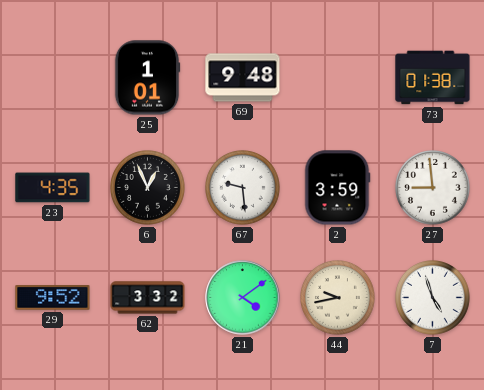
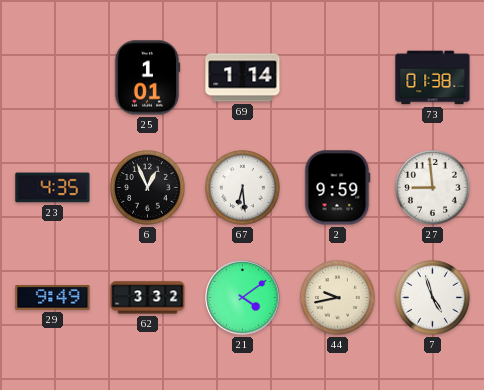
69: 9:48 -> 1:14
67: 9:29 -> 6:29
2: 3:59 -> 9:59
29: 9:52 -> 9:49
